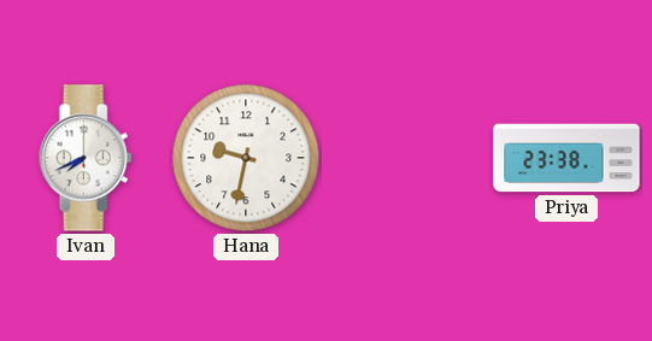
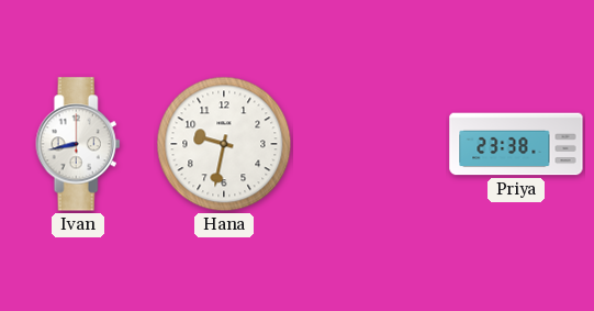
Ivan: 7:41 -> 8:43
